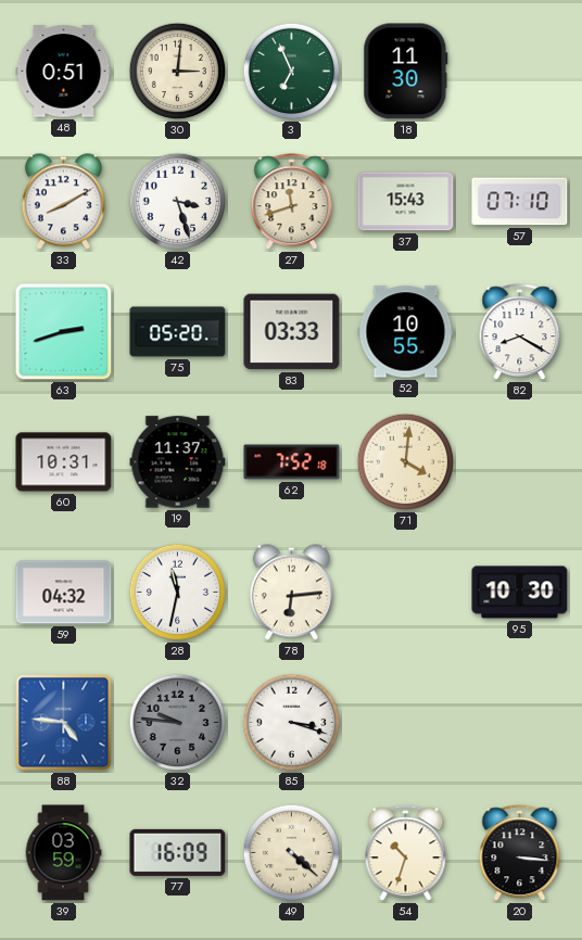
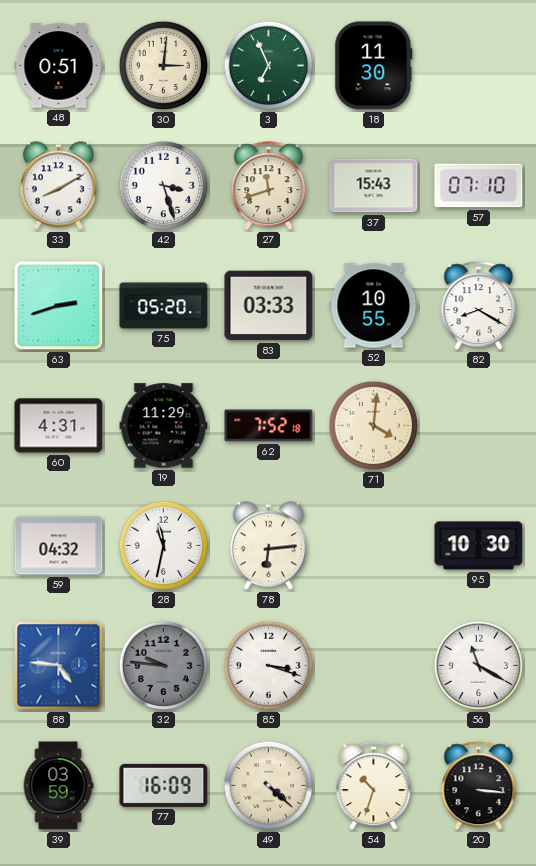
60: 10:31 -> 4:31
19: 11:37 -> 11:29
56: none -> 11:20
